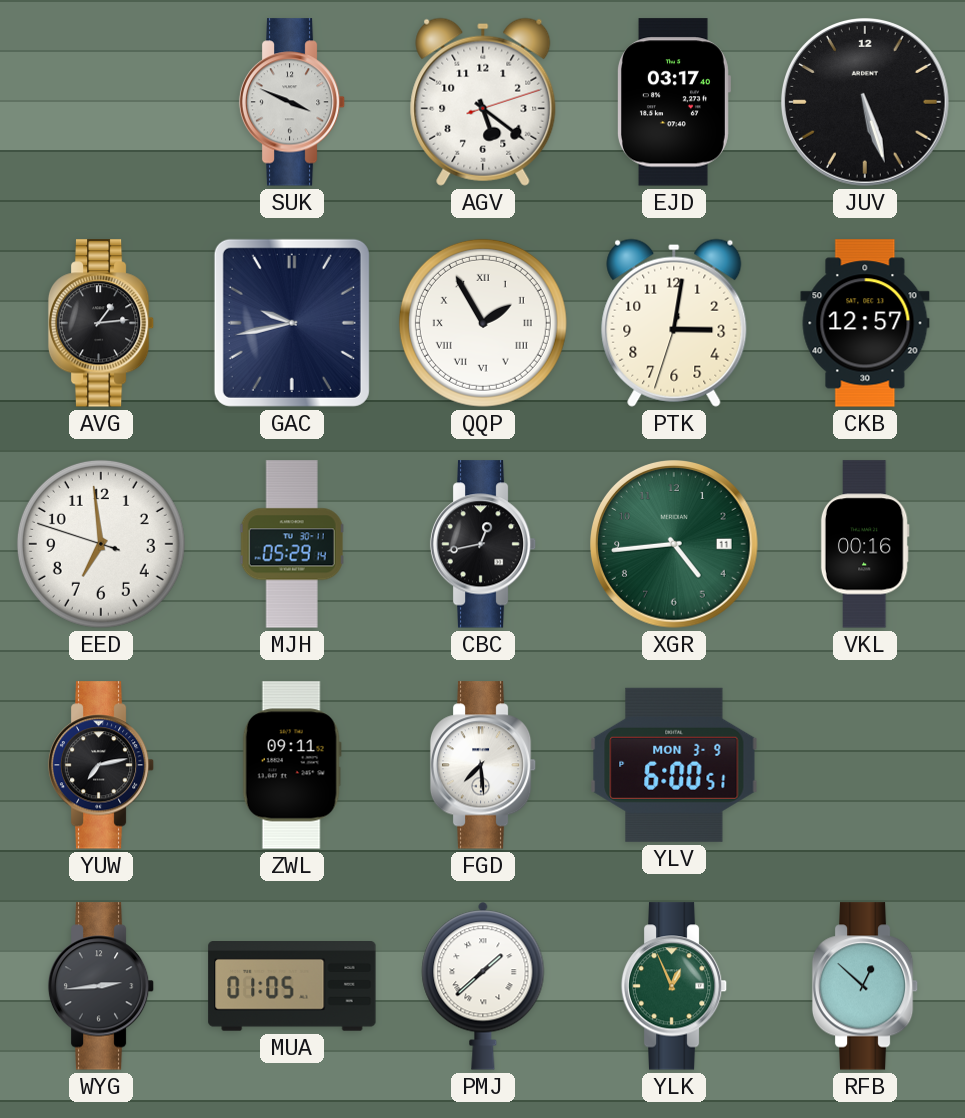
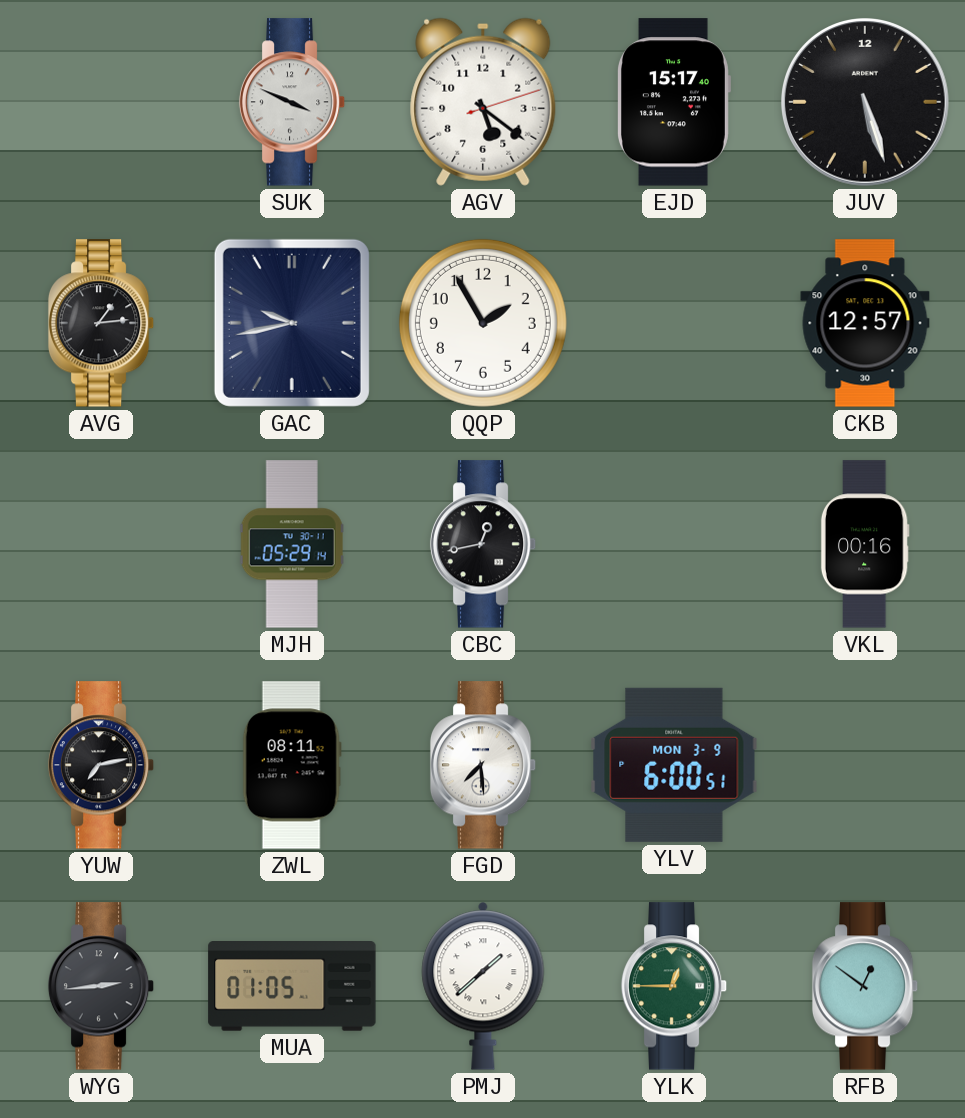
EJD: 03:17 -> 15:17
QQP numerals: Roman -> Arabic
PTK: 3:01 -> none
EED: 6:58 -> none
XGR: 4:44 -> none
ZWL: 09:11 -> 08:11
YLK: 12:56 -> 12:45
RFB: 12:52 -> 12:51
